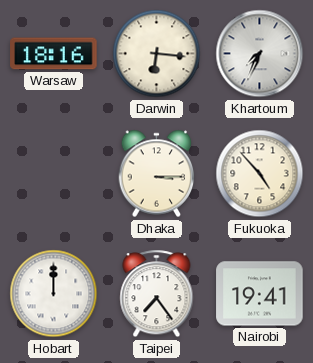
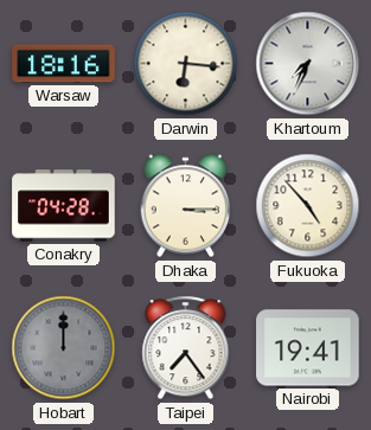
Conakry: none -> 04:28
Hobart dial: white -> grey
